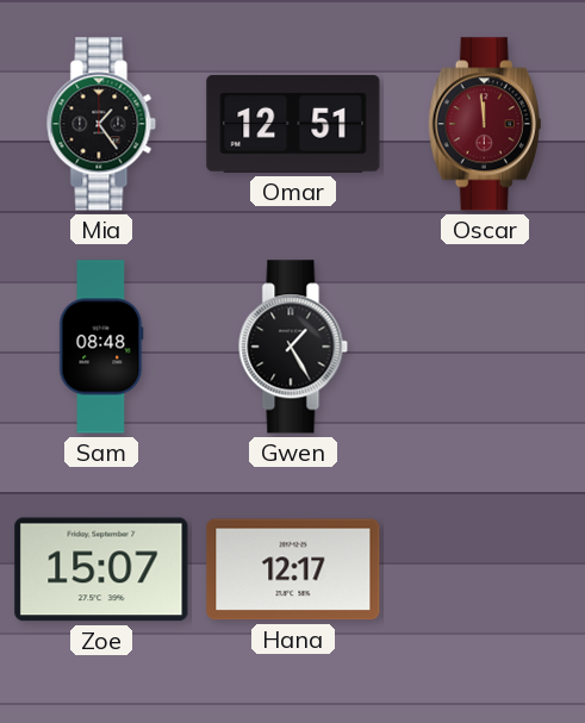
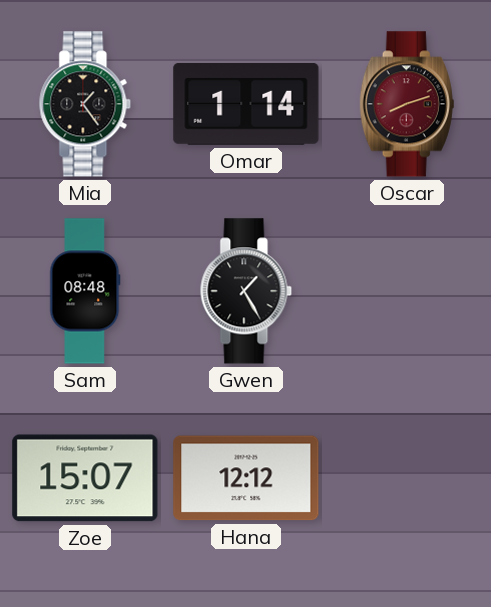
Omar: 12:51 -> 1:14
Oscar: 11:59 -> 8:12
Hana: 12:17 -> 12:12
